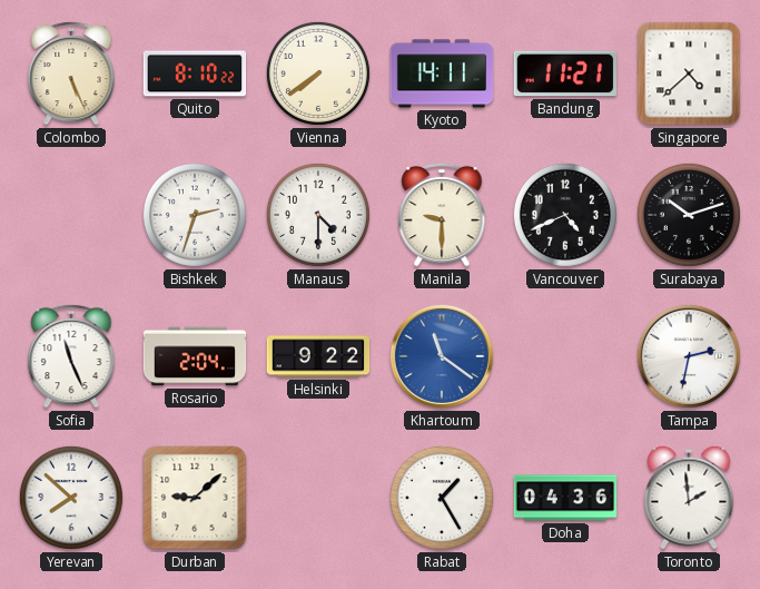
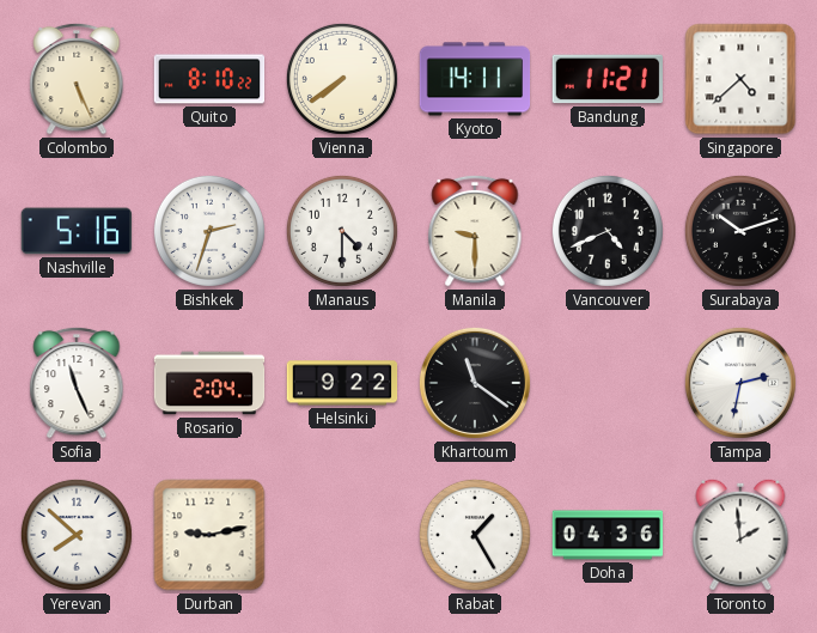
Nashville: none -> 5:16
Khartoum dial: blue -> black
Durban: 9:08 -> 9:13
